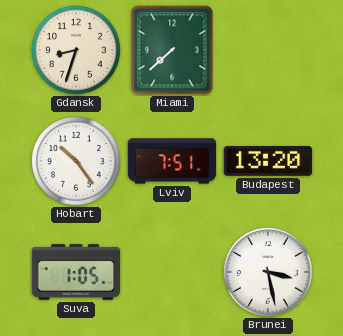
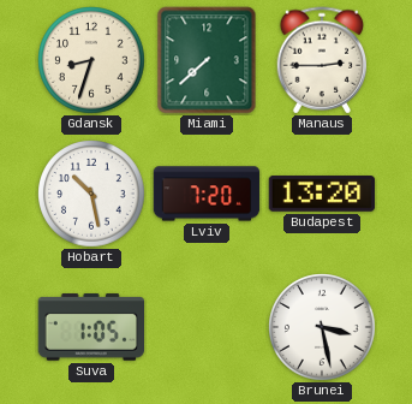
Manaus: none -> 2:45
Hobart: 10:24 -> 10:28
Lviv: 7:51 -> 7:20
